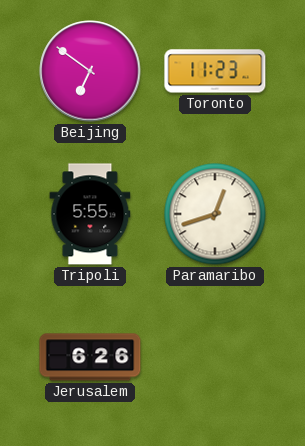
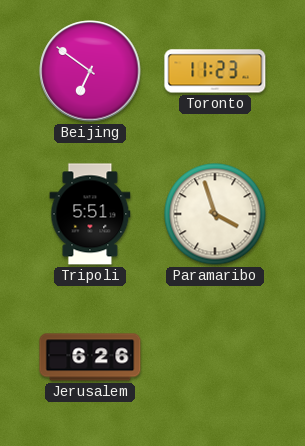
Tripoli: 5:55 -> 5:51
Paramaribo: 12:42 -> 3:57
